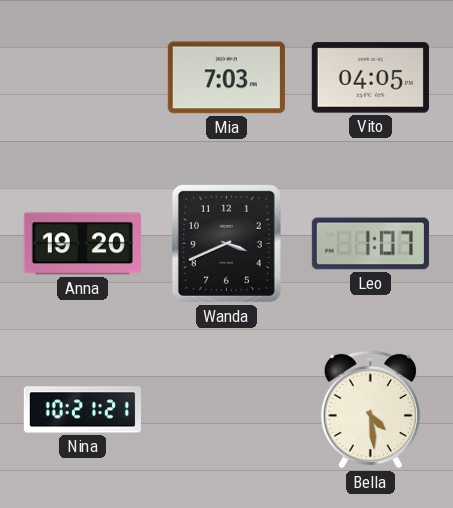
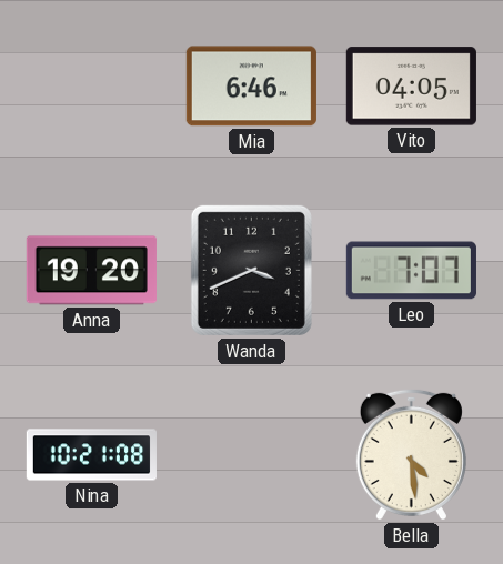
Mia: 7:03 -> 6:46
Leo: 1:07 -> 7:07
Nina: 10:21:21 -> 10:21:08
